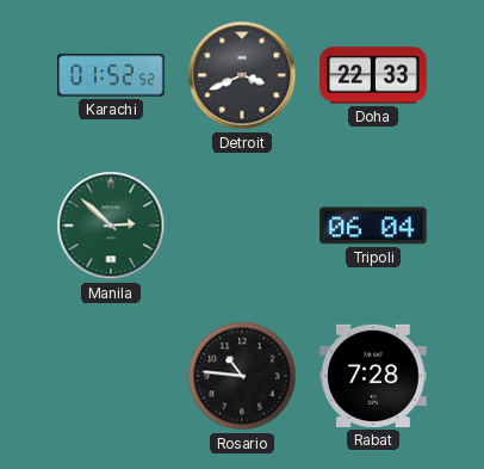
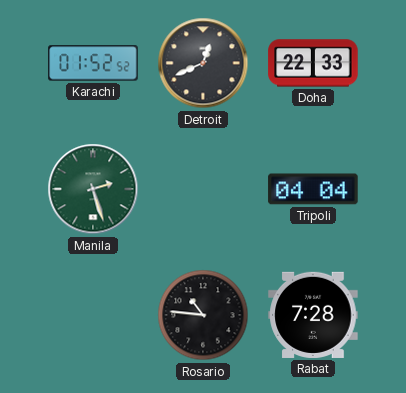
Detroit: 3:41 -> 12:41
Manila: 2:52 -> 2:27
Tripoli: 06:04 -> 04:04
